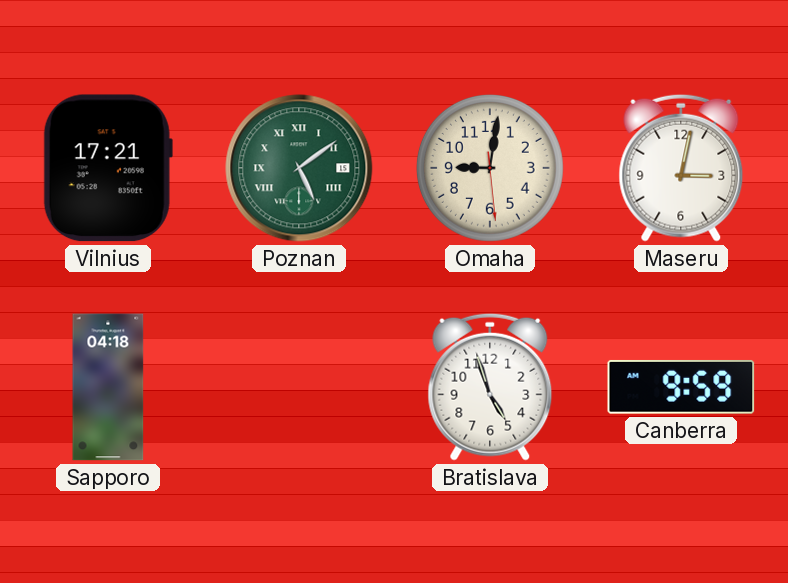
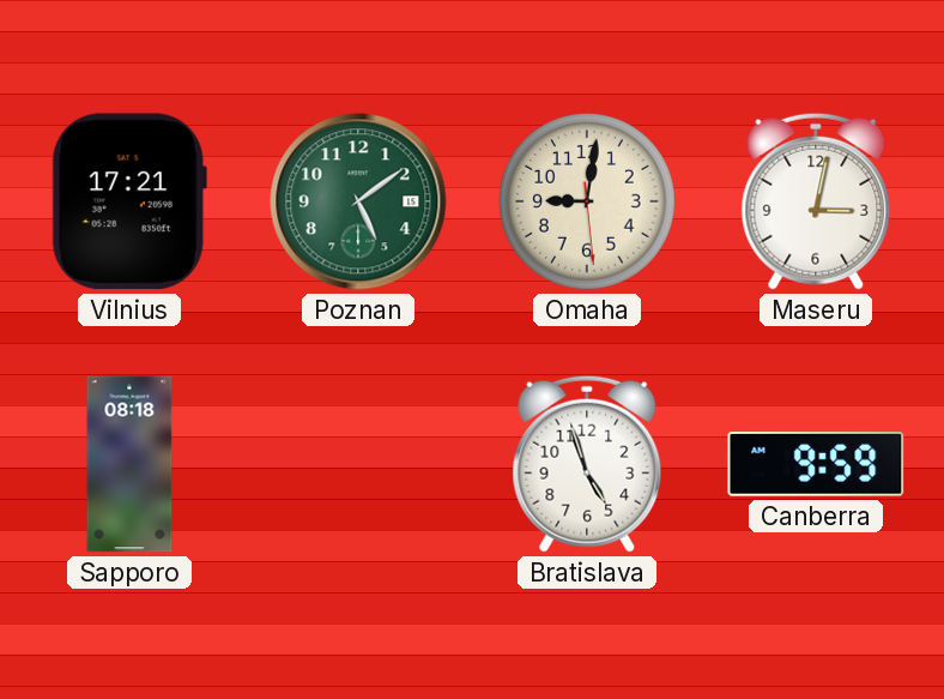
Poznan numerals: Roman -> Arabic
Sapporo: 04:18 -> 08:18
